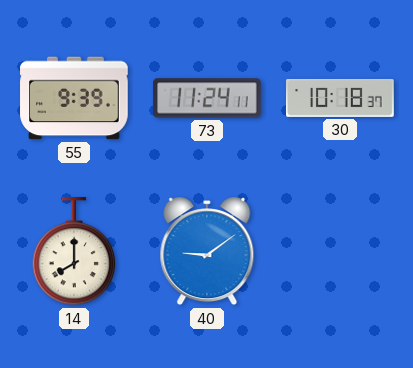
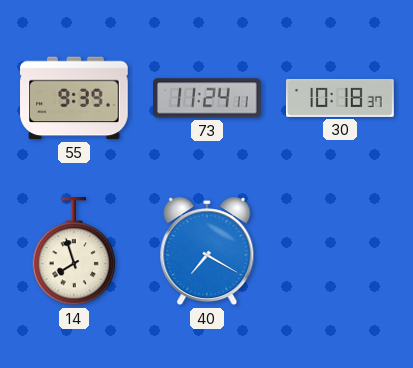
14: 8:00 -> 7:57
40: 9:09 -> 7:20
